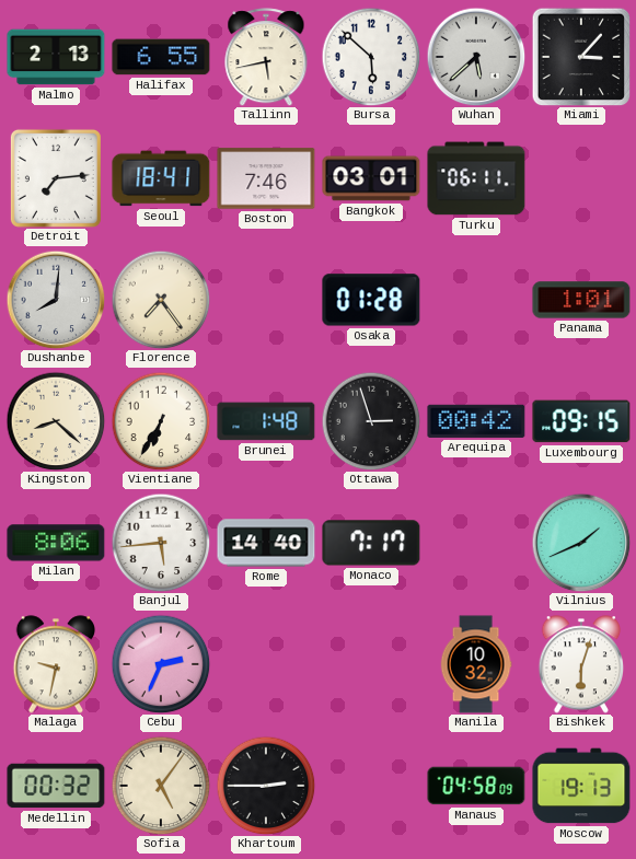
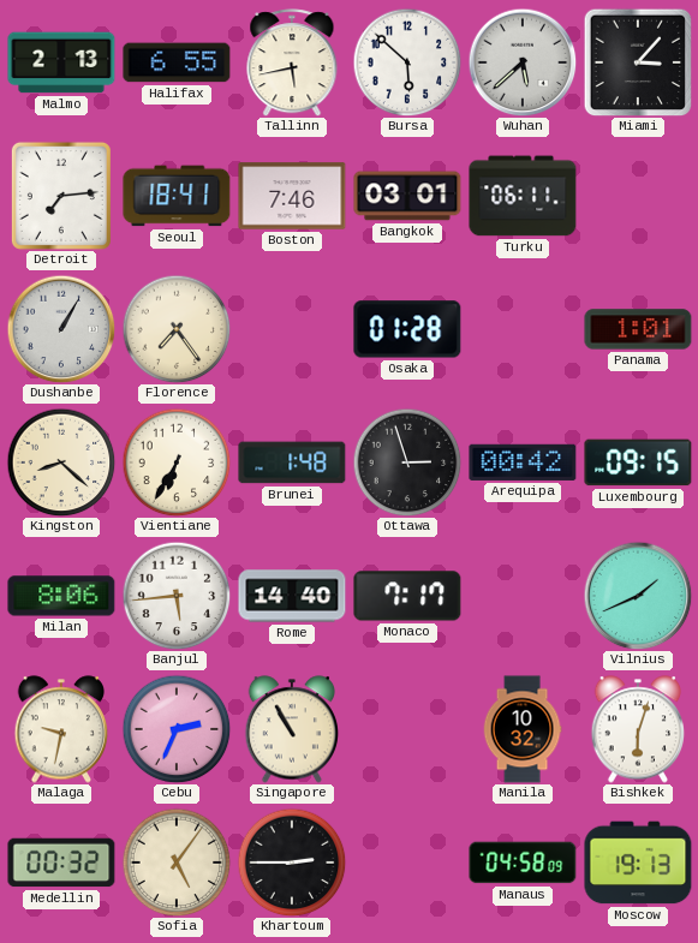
Dushanbe: 8:01 -> 1:05
Singapore: none -> 10:55
